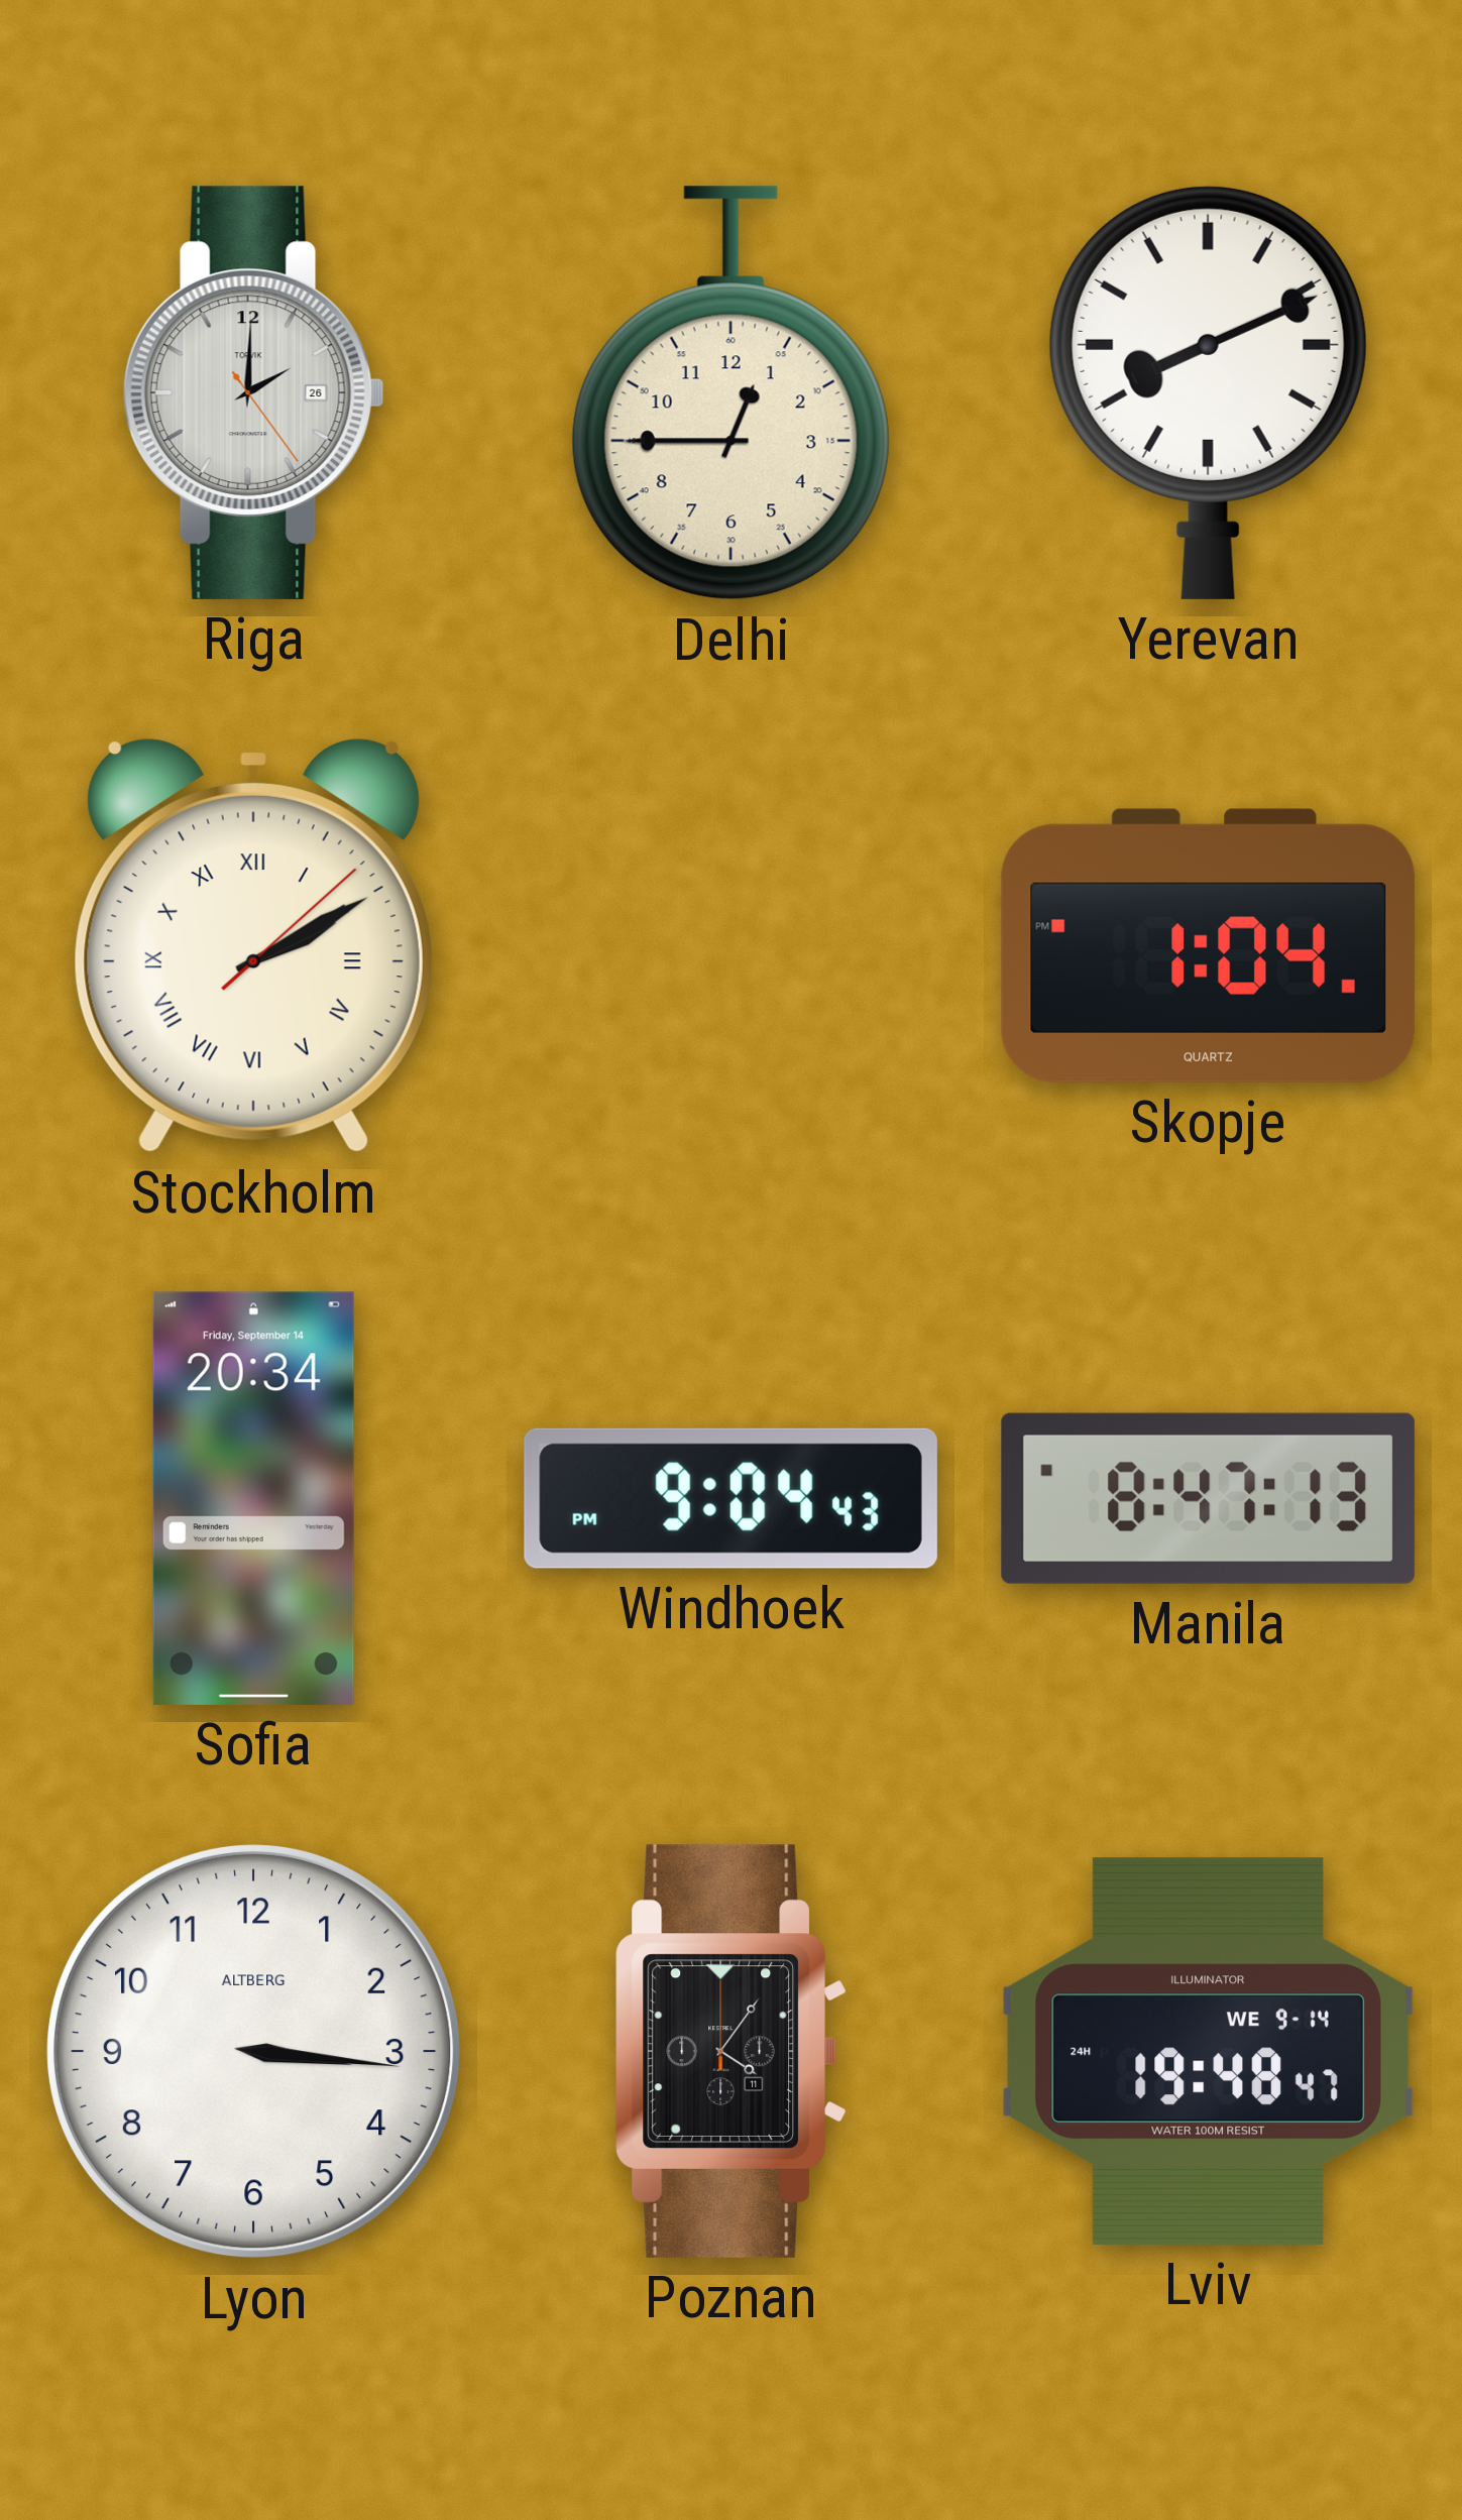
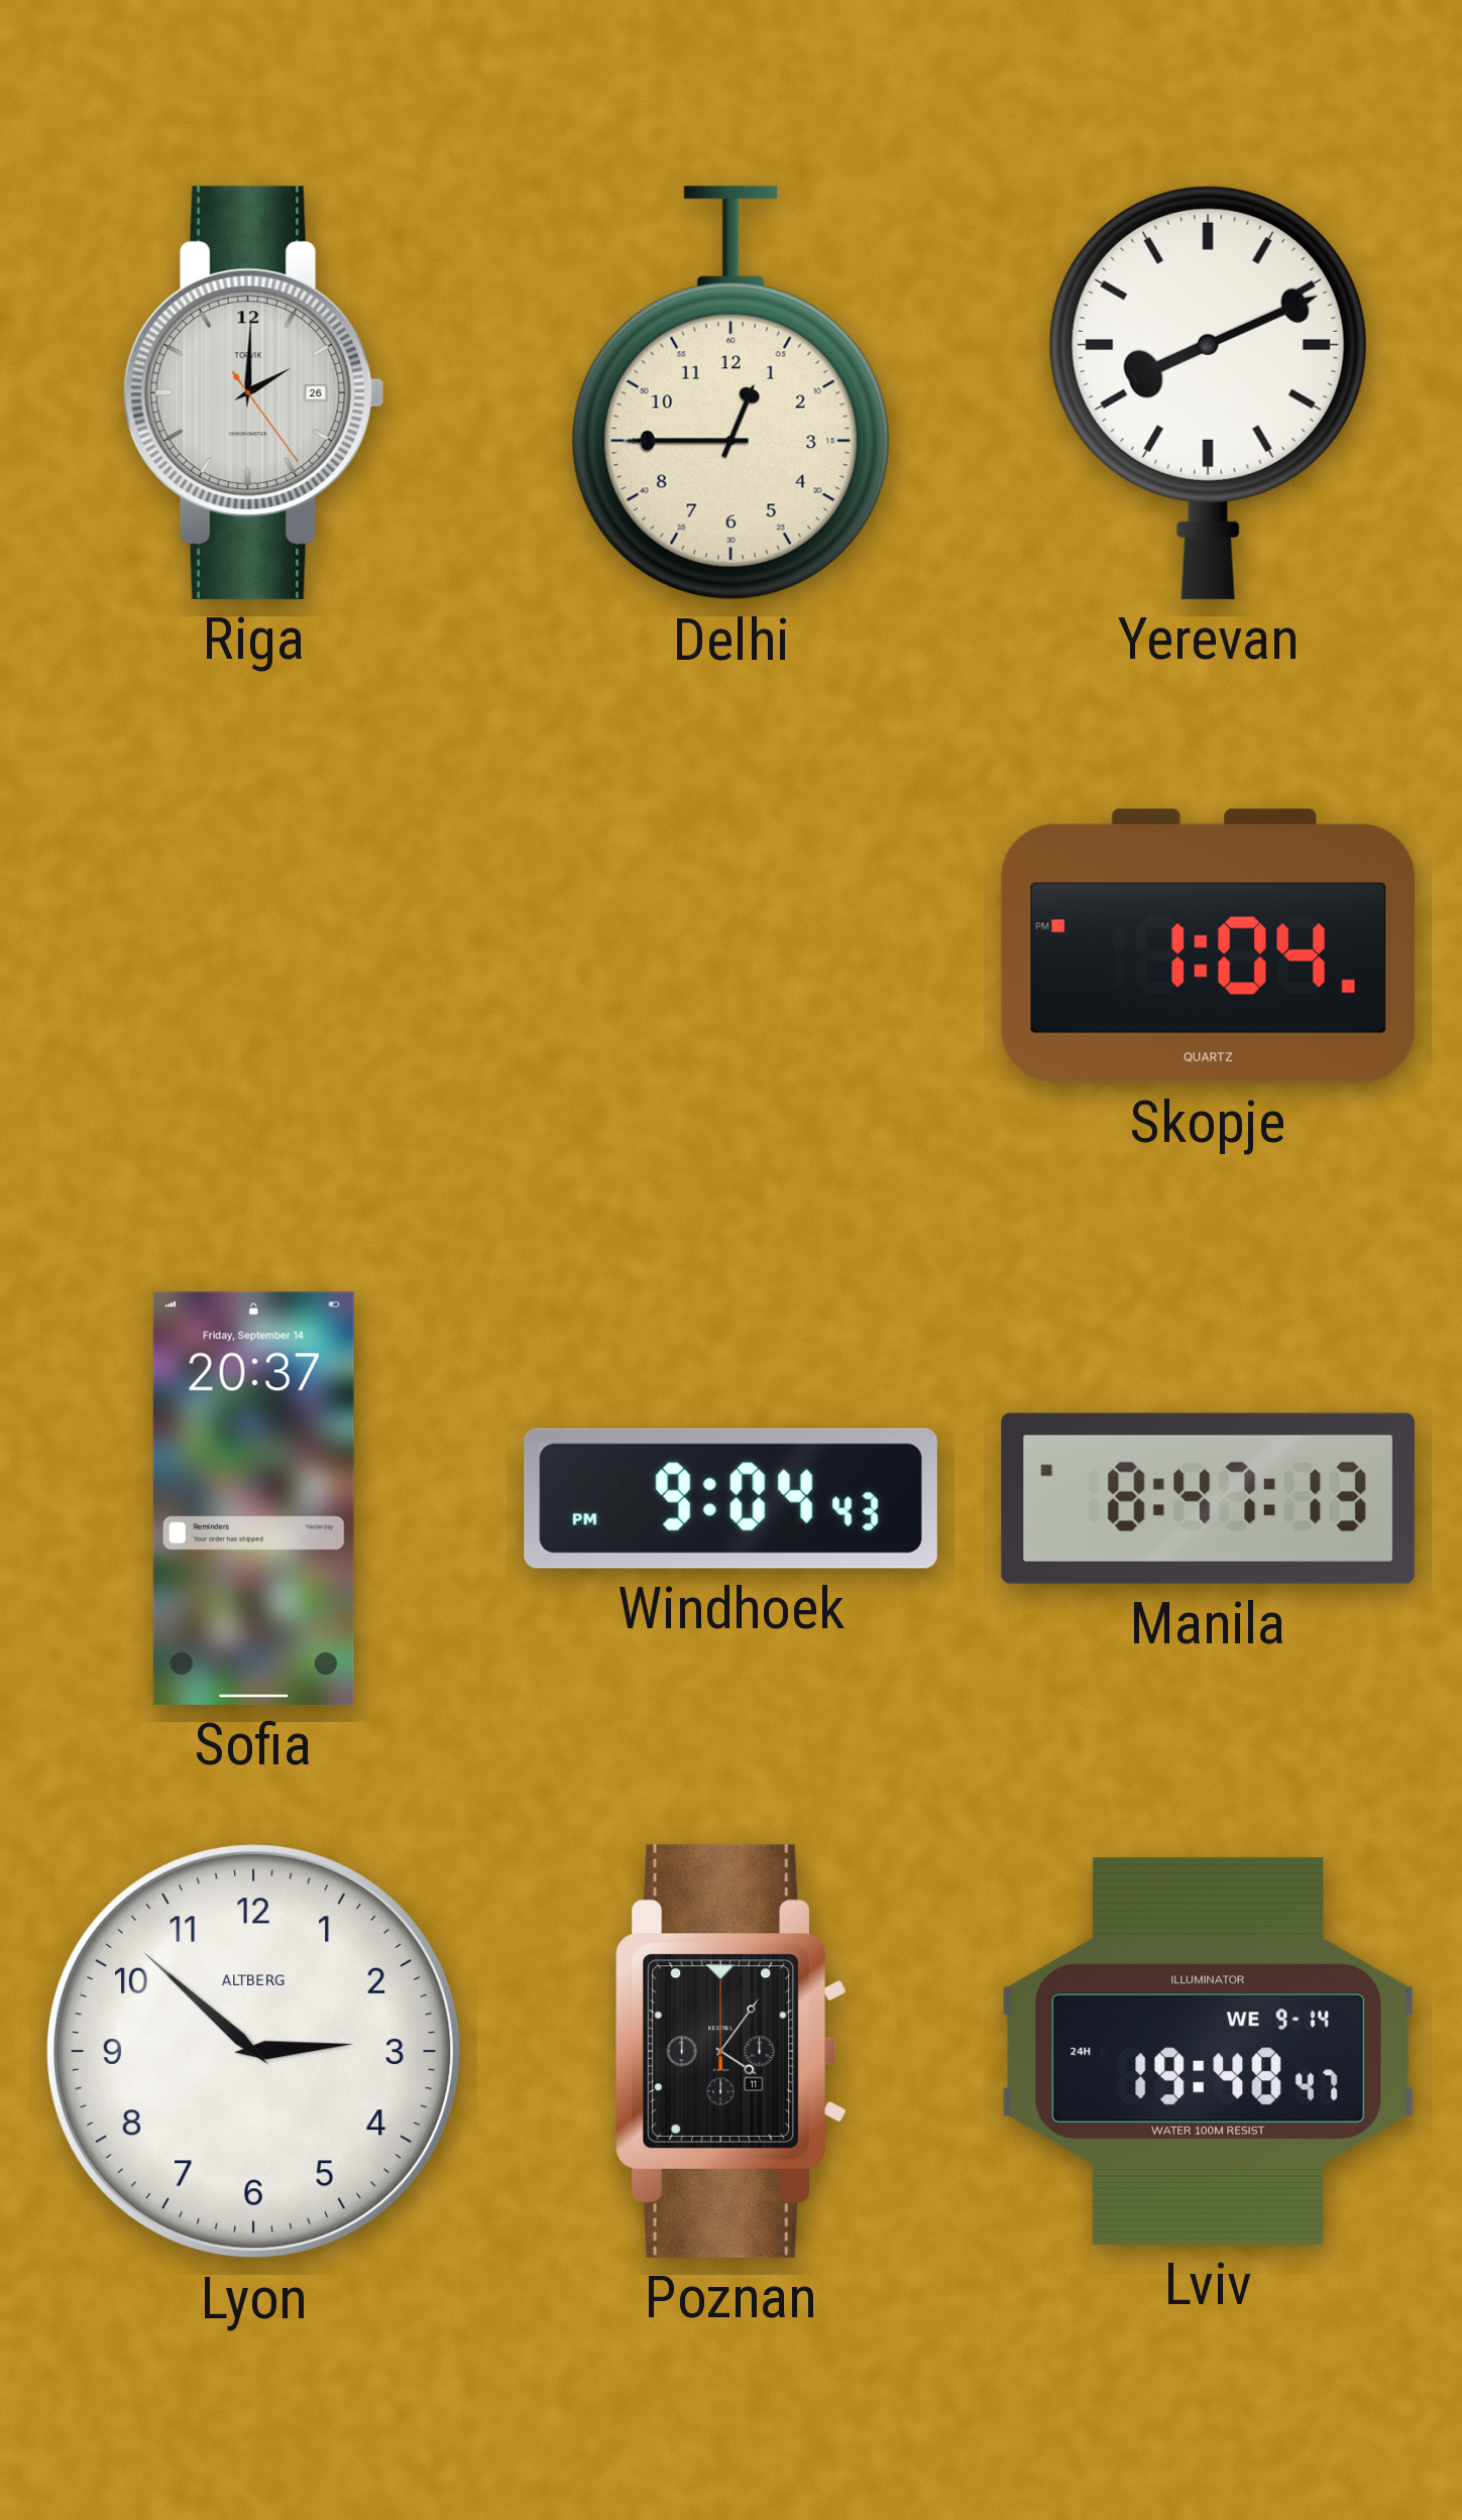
Stockholm: 2:10 -> none
Sofia: 20:34 -> 20:37
Lyon: 3:16 -> 2:52
